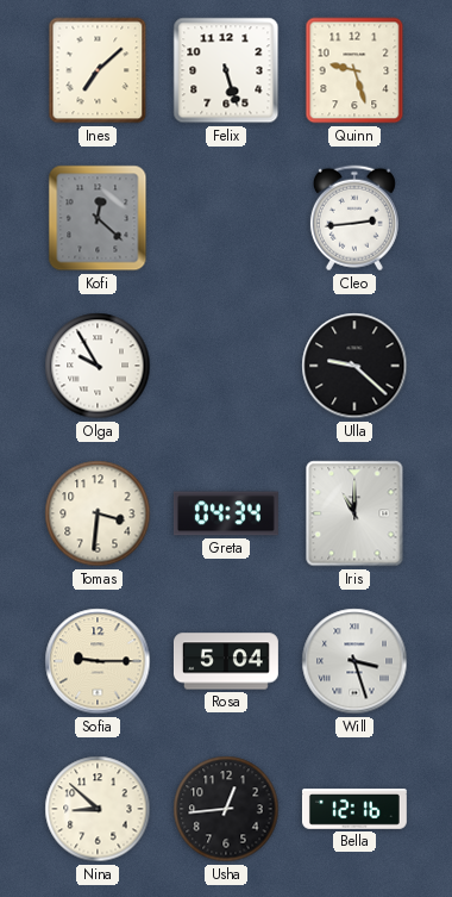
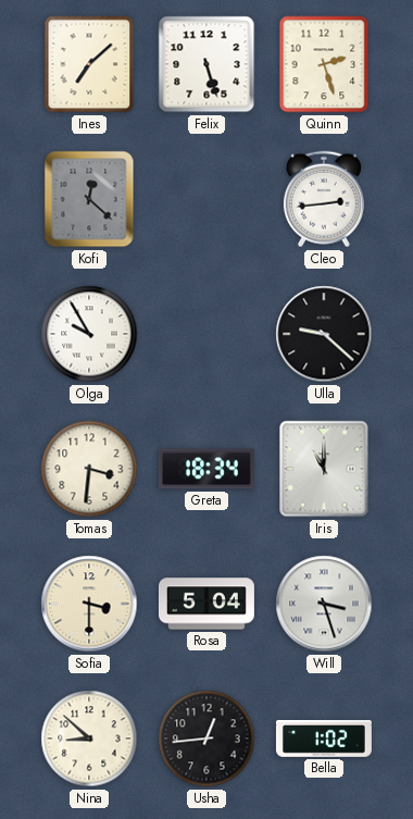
Quinn: 9:27 -> 2:27
Greta: 04:34 -> 18:34
Sofia: 9:15 -> 3:30
Bella: 12:16 -> 1:02
